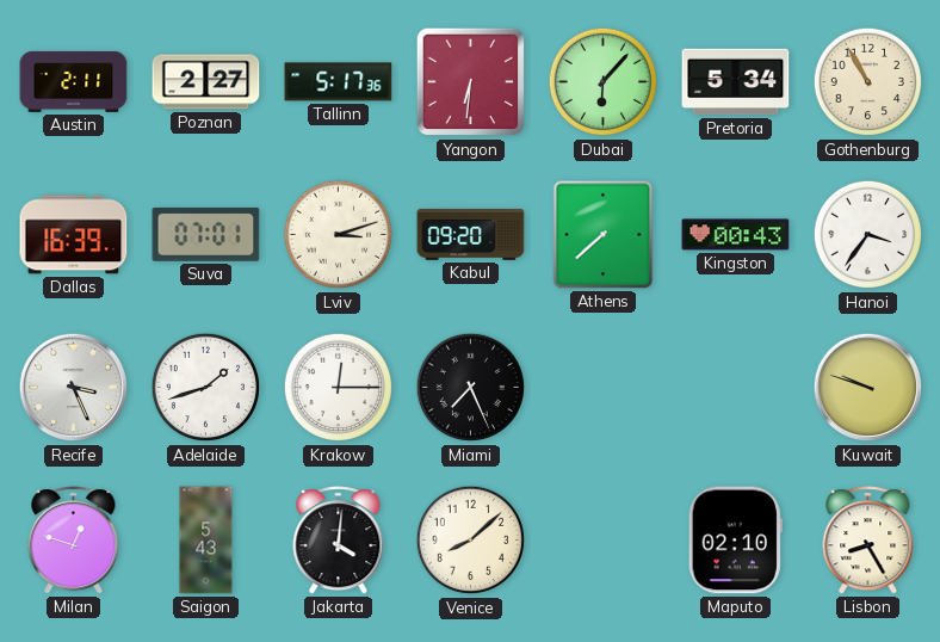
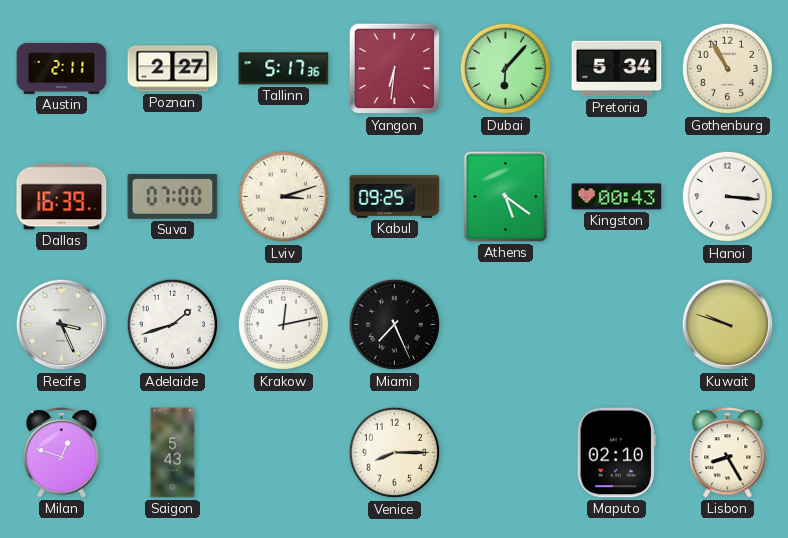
Suva: 07:01 -> 07:00
Kabul: 09:20 -> 09:25
Athens: 7:38 -> 5:21
Hanoi: 3:36 -> 3:16
Krakow: 12:15 -> 12:13
Jakarta: 4:01 -> none
Venice: 8:08 -> 8:15
